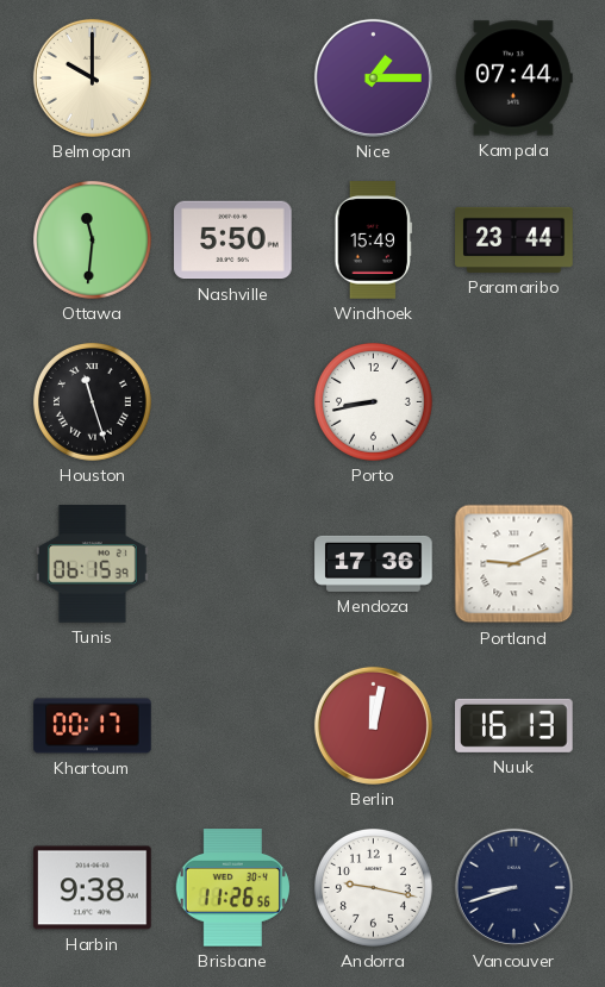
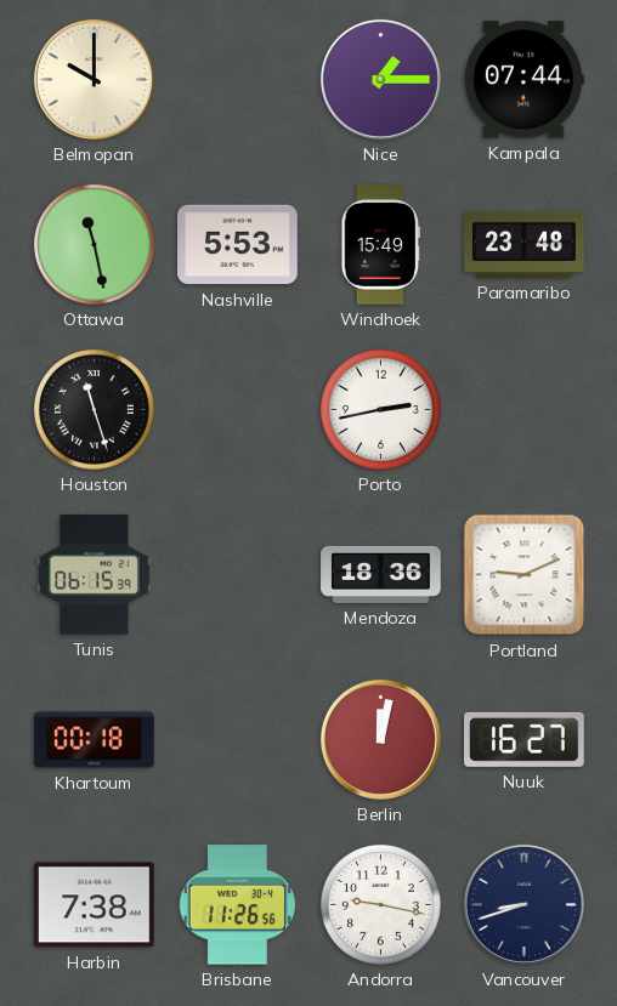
Ottawa: 11:31 -> 11:28
Nashville: 5:50 -> 5:53
Paramaribo: 23:44 -> 23:48
Porto: 8:43 -> 2:43
Mendoza: 17:36 -> 18:36
Khartoum: 00:17 -> 00:18
Nuuk: 16:13 -> 16:27
Harbin: 9:38 -> 7:38
